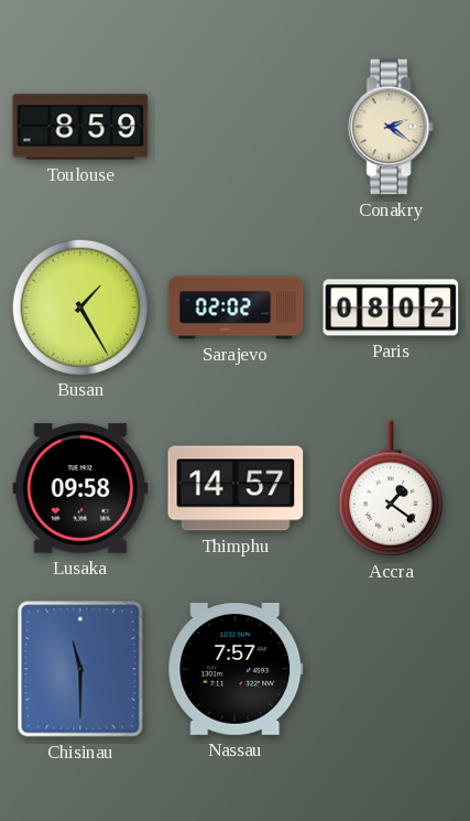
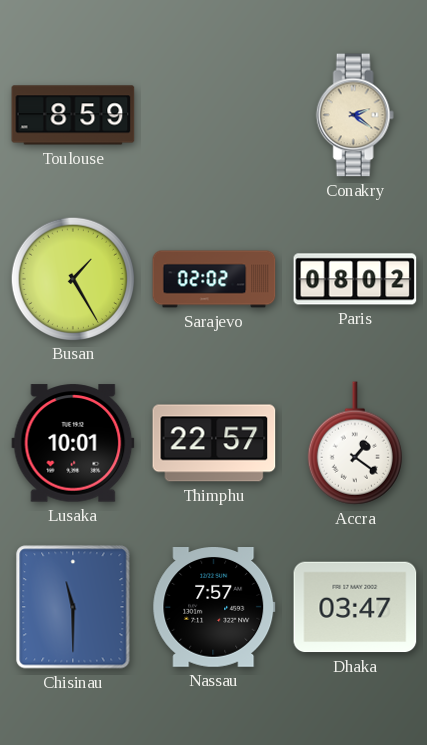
Lusaka: 09:58 -> 10:01
Thimphu: 14:57 -> 22:57
Dhaka: none -> 03:47
